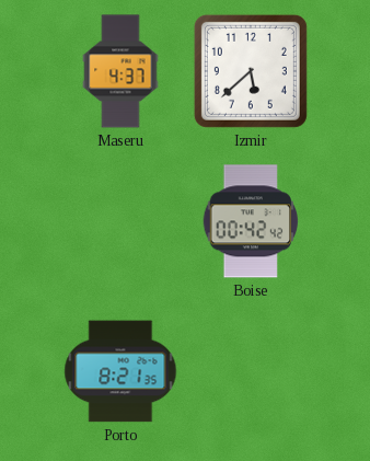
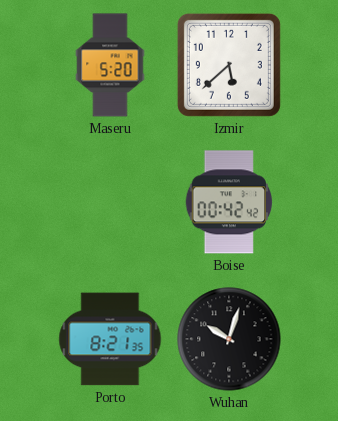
Maseru: 4:37 -> 5:20
Wuhan: none -> 10:03
